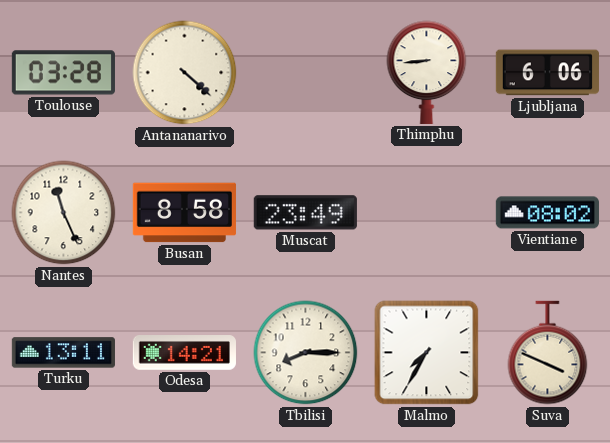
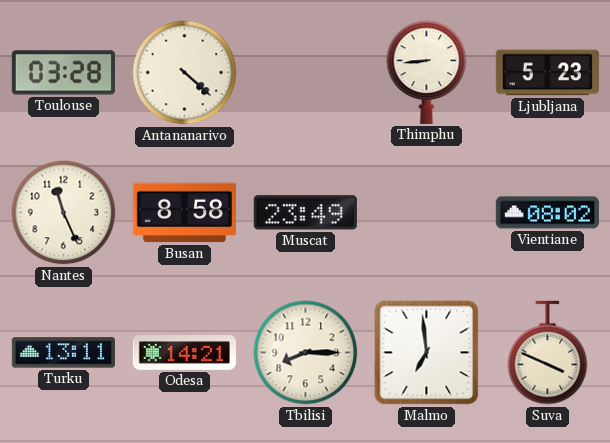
Ljubljana: 6:06 -> 5:23
Malmo: 7:35 -> 6:59
